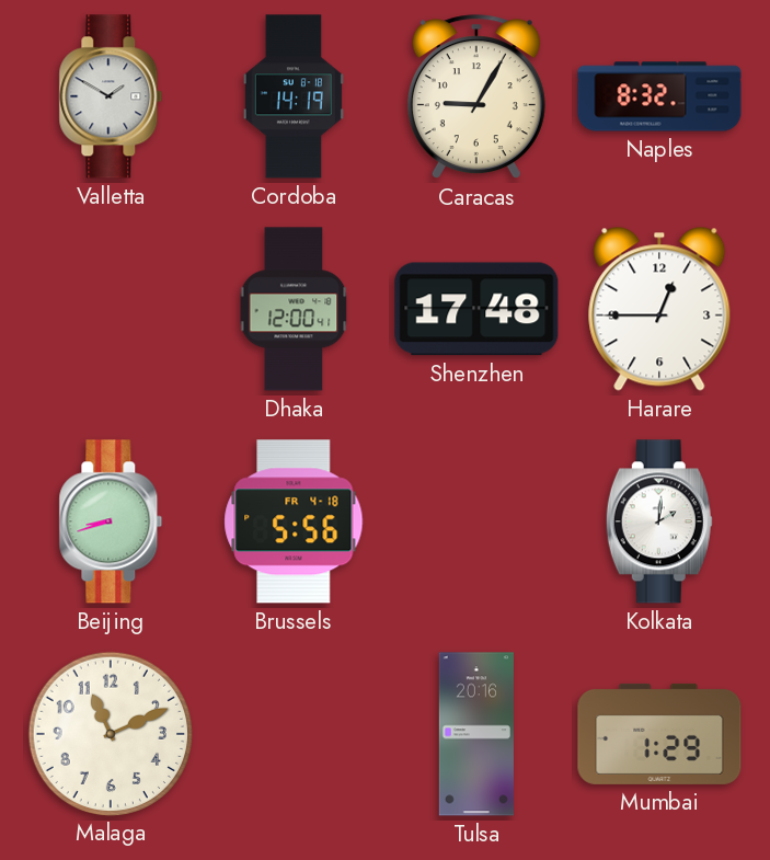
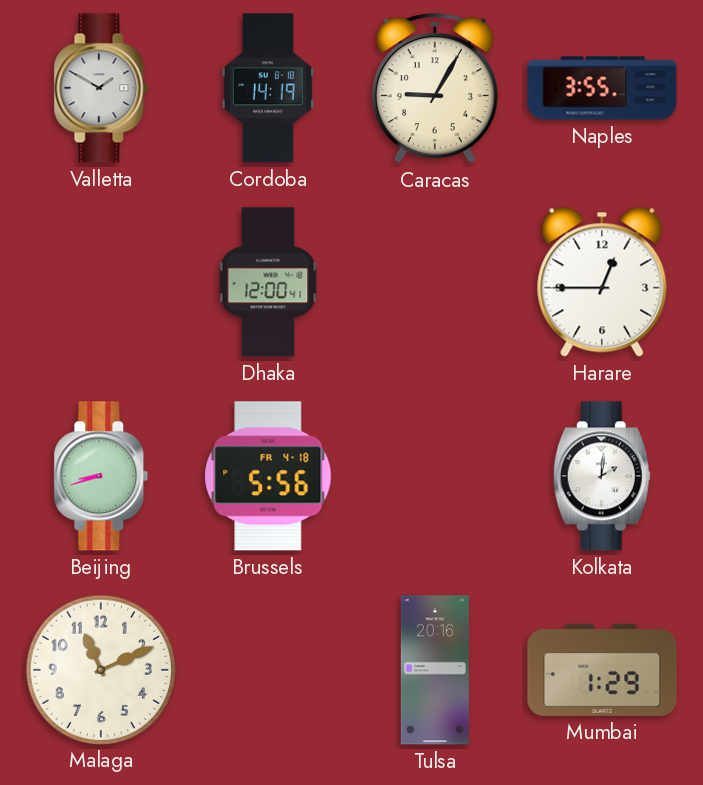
Naples: 8:32 -> 3:55
Shenzhen: 17:48 -> none
